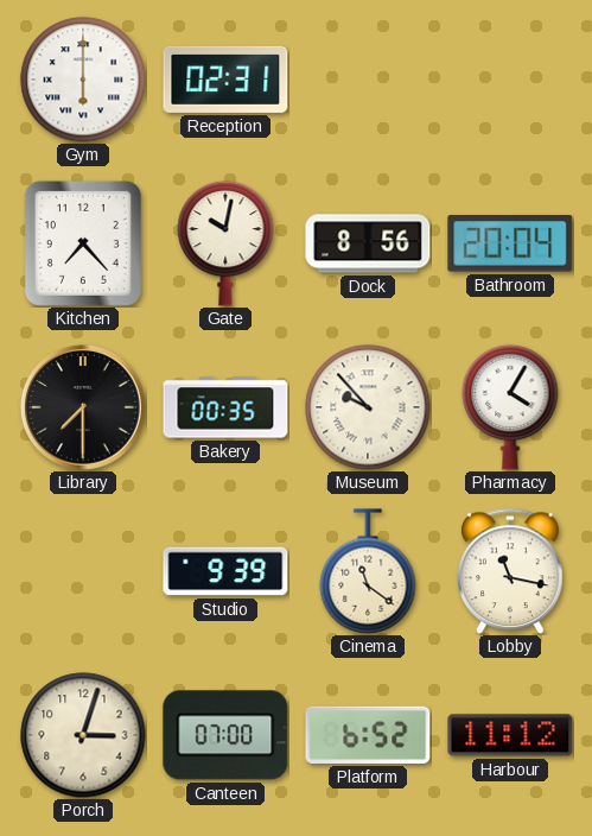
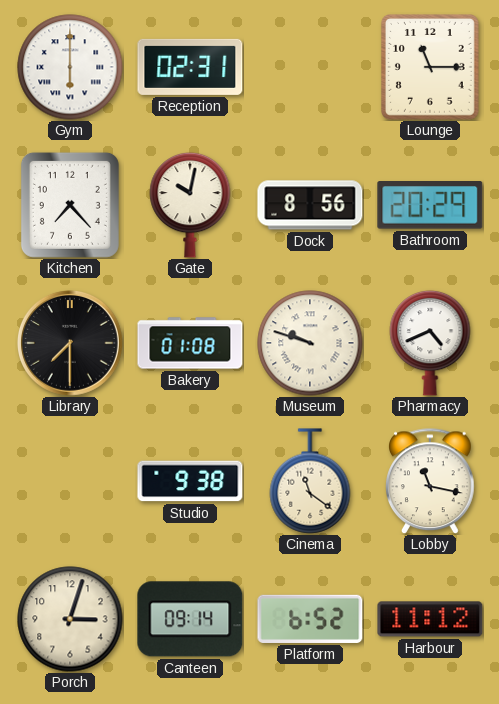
Lounge: none -> 11:15
Bathroom: 20:04 -> 20:29
Bakery: 00:35 -> 01:08
Museum: 9:53 -> 9:48
Pharmacy: 4:05 -> 4:41
Studio: 9:39 -> 9:38
Canteen: 07:00 -> 09:14
